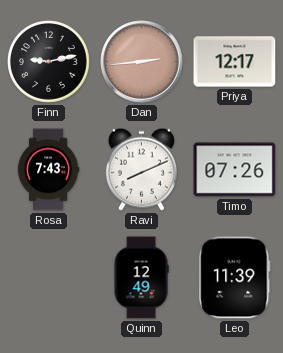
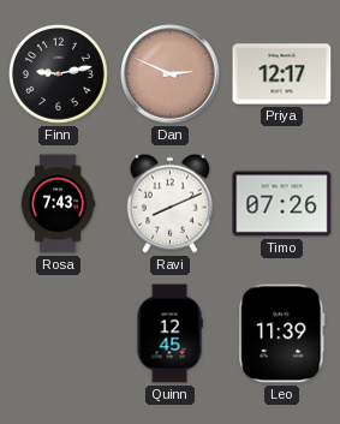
Dan: 2:44 -> 2:49
Quinn: 12:49 -> 12:45
